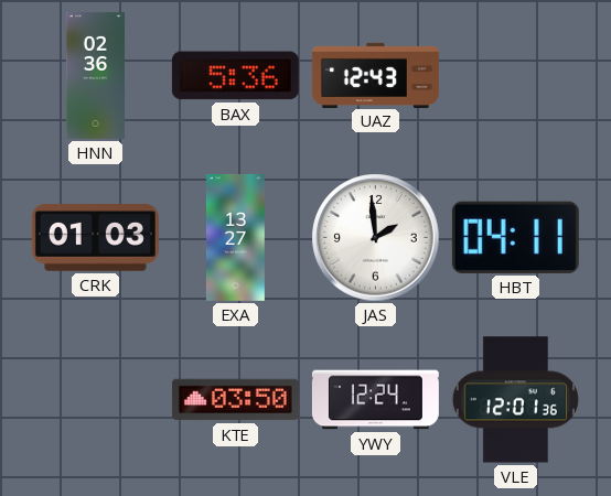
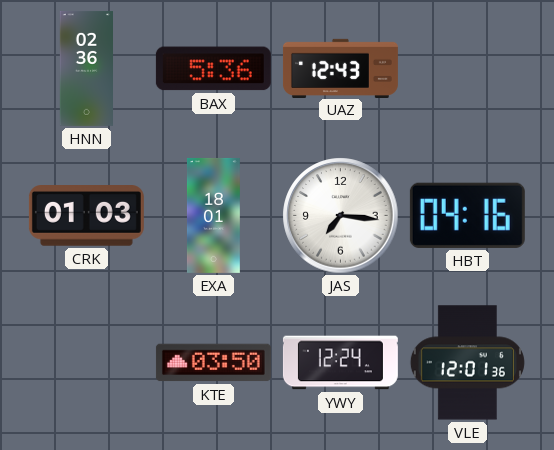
EXA: 13:27 -> 18:01
JAS: 1:59 -> 7:16
HBT: 04:11 -> 04:16
